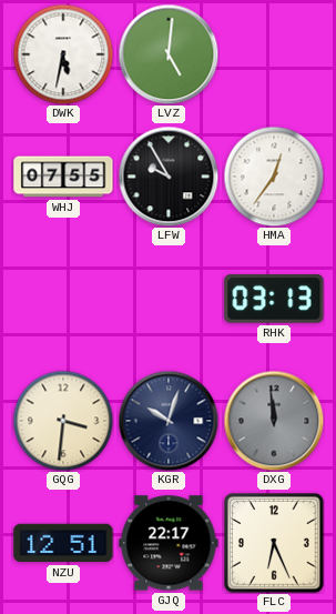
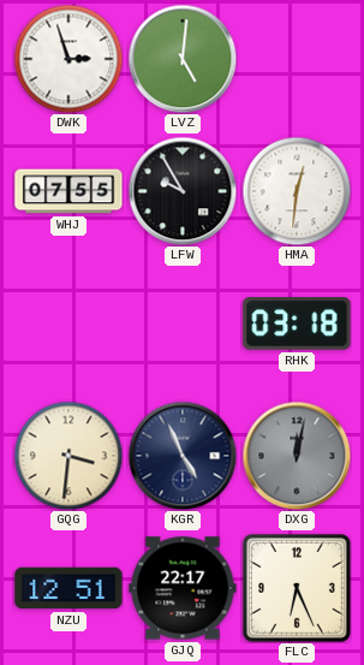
DWK: 5:32 -> 2:57
HMA: 12:36 -> 12:31
RHK: 03:13 -> 03:18
KGR: 10:03 -> 4:56
DXG: 11:59 -> 12:02
